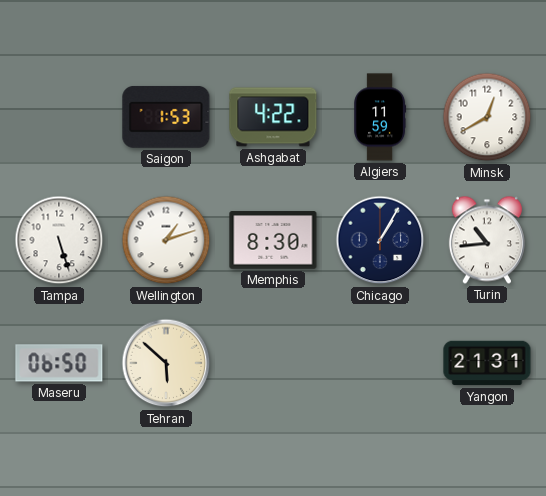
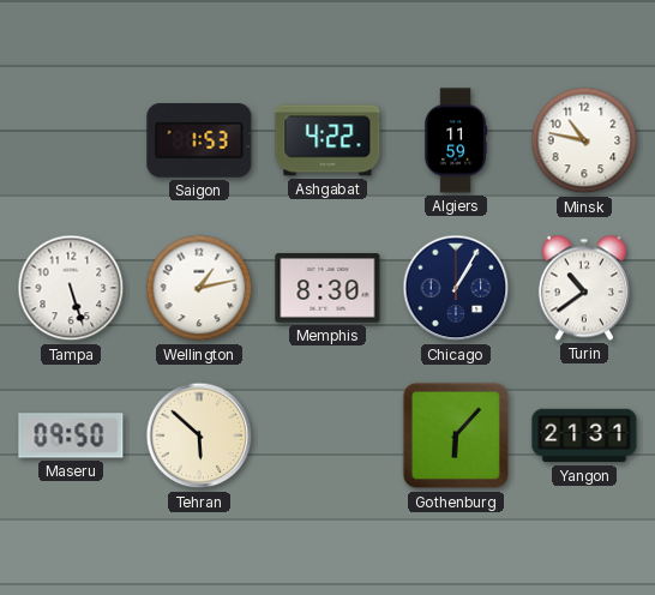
Minsk: 12:40 -> 10:47
Wellington: 1:12 -> 1:13
Turin: 10:44 -> 10:39
Maseru: 06:50 -> 09:50
Gothenburg: none -> 6:07
